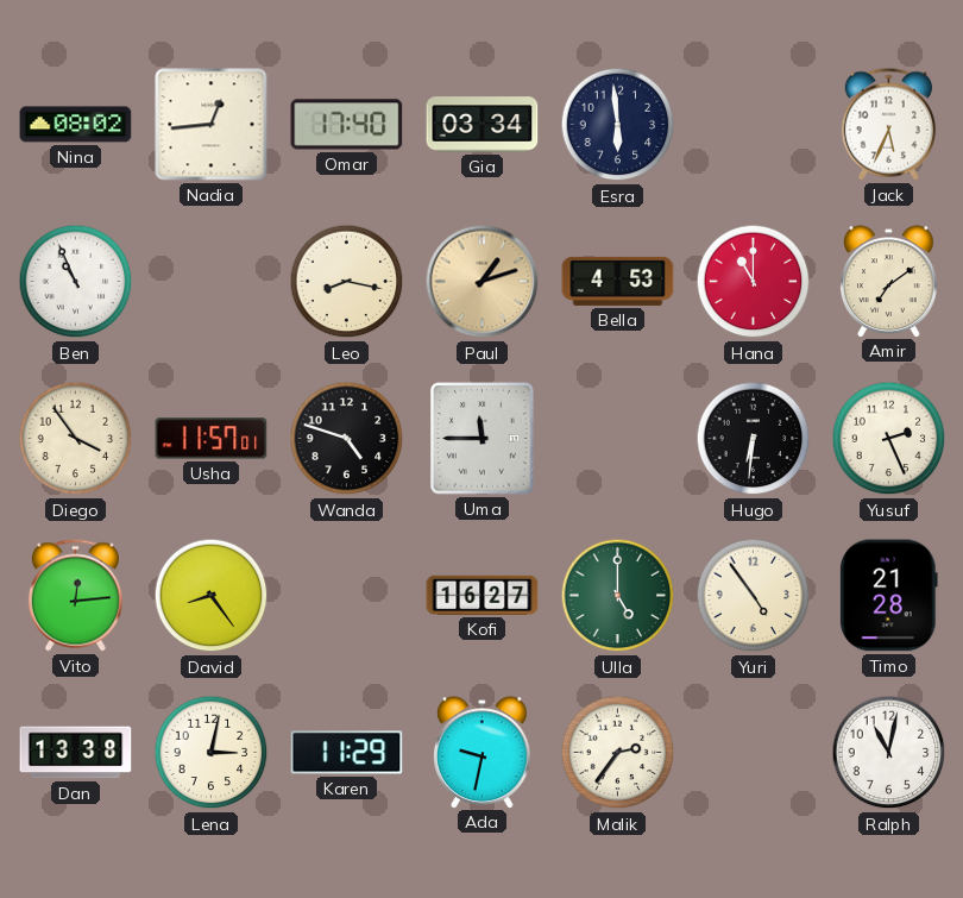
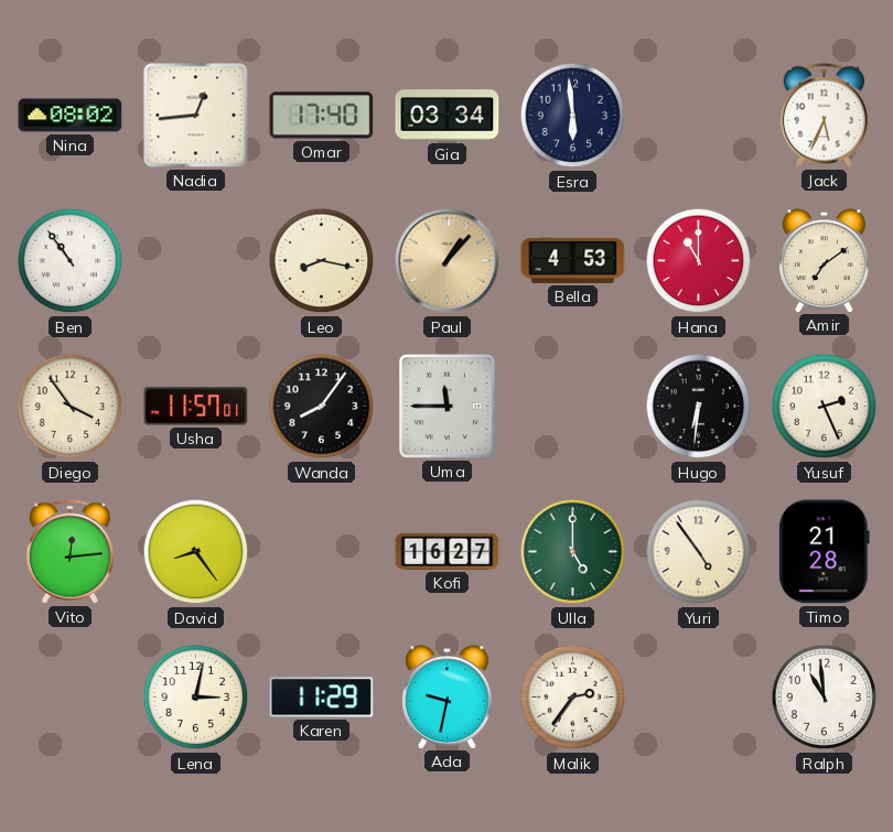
Ben: 10:56 -> 10:54
Paul: 1:12 -> 1:07
Wanda: 4:48 -> 8:06
Dan: 13:38 -> none
Ralph: 11:02 -> 10:59
